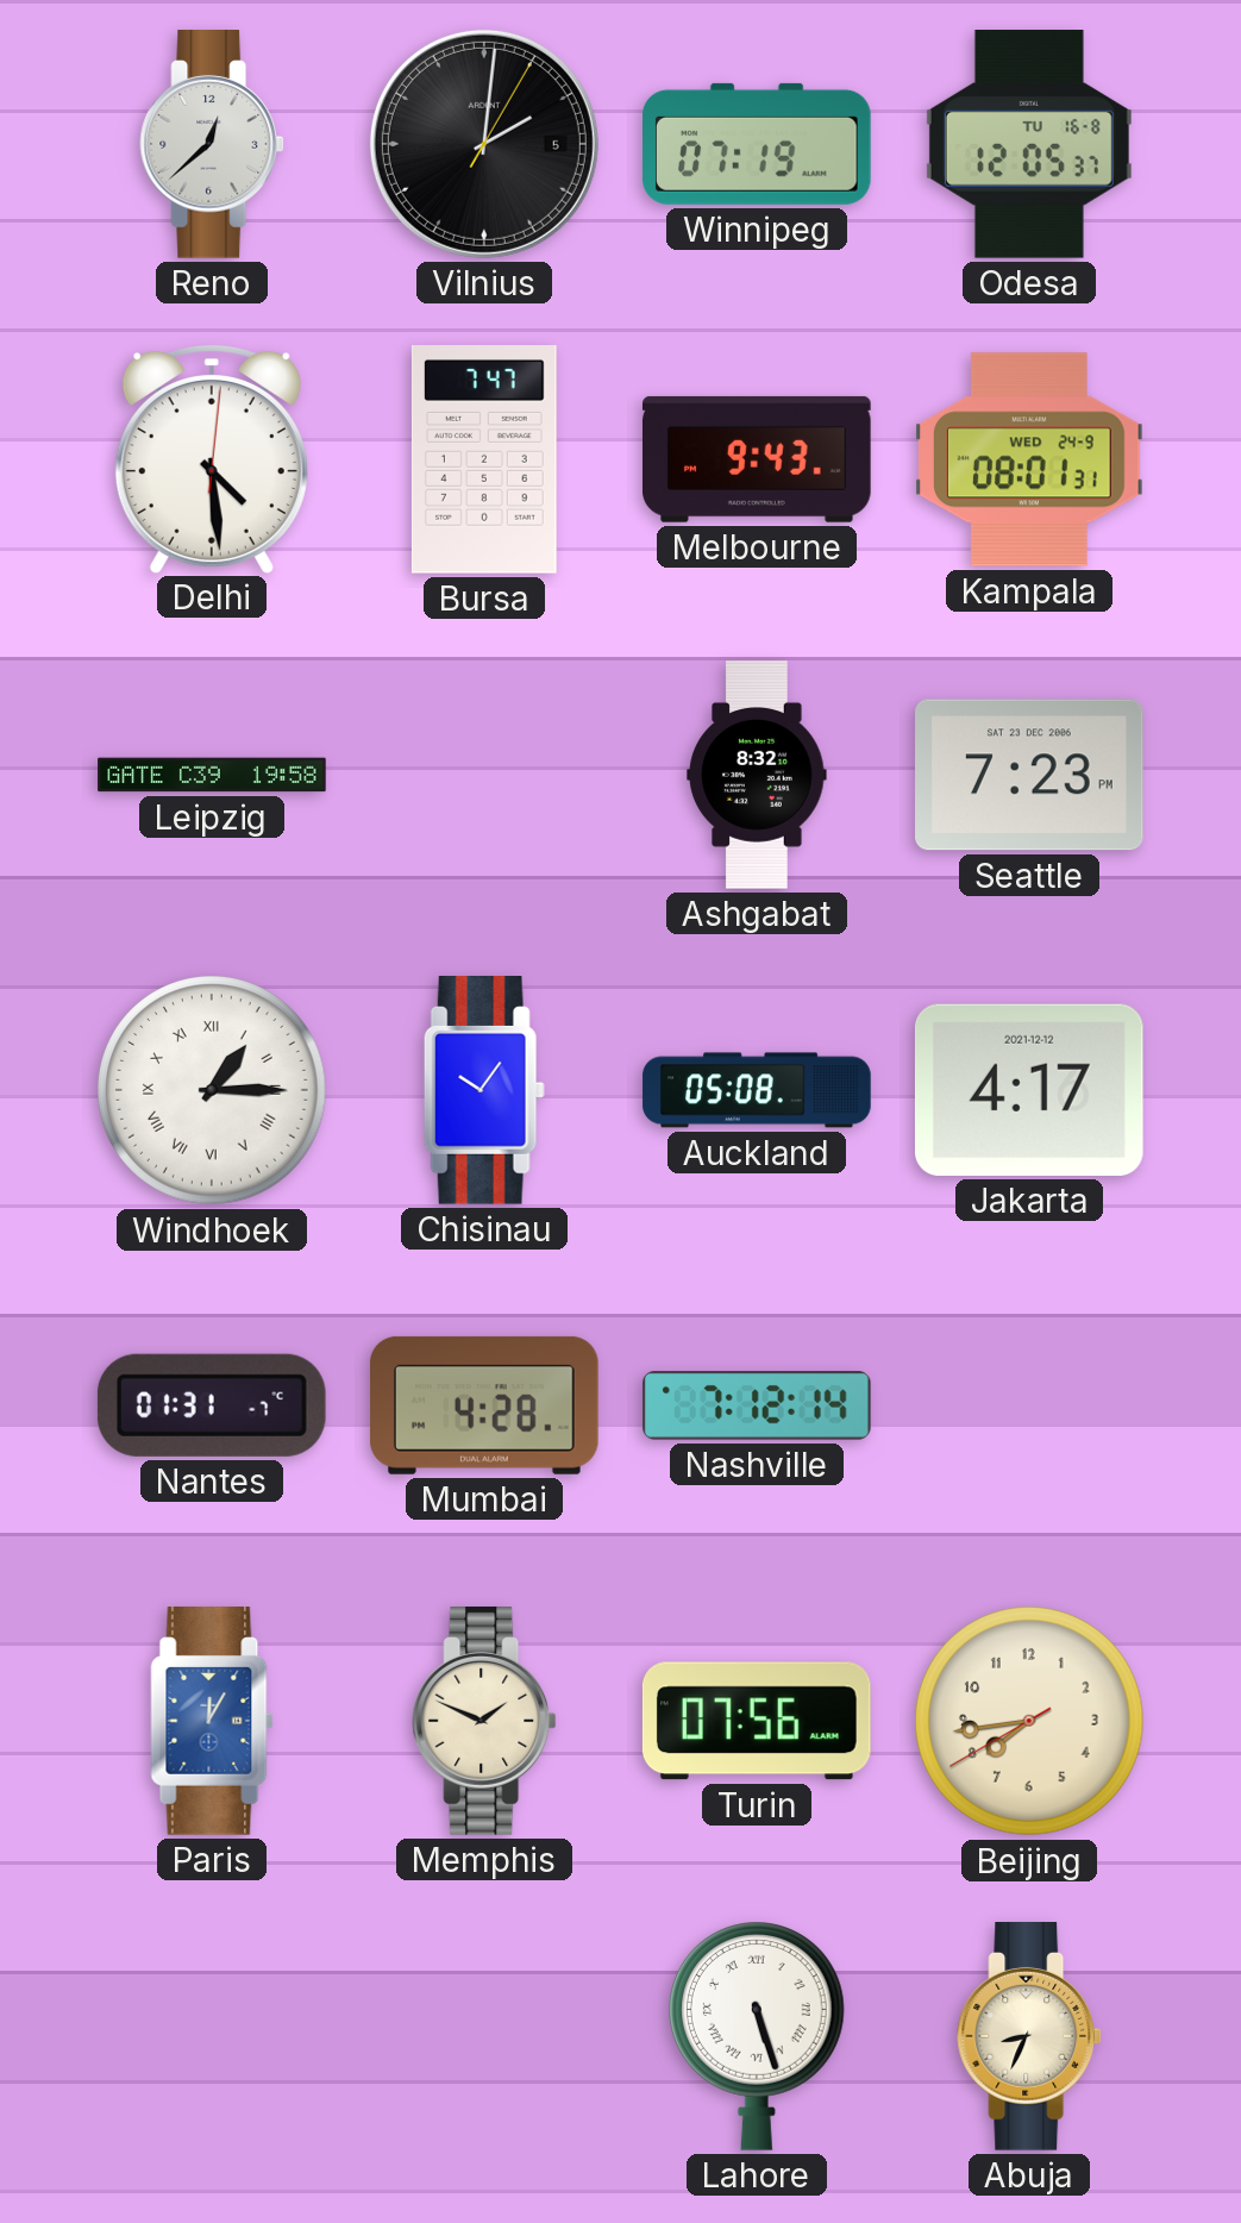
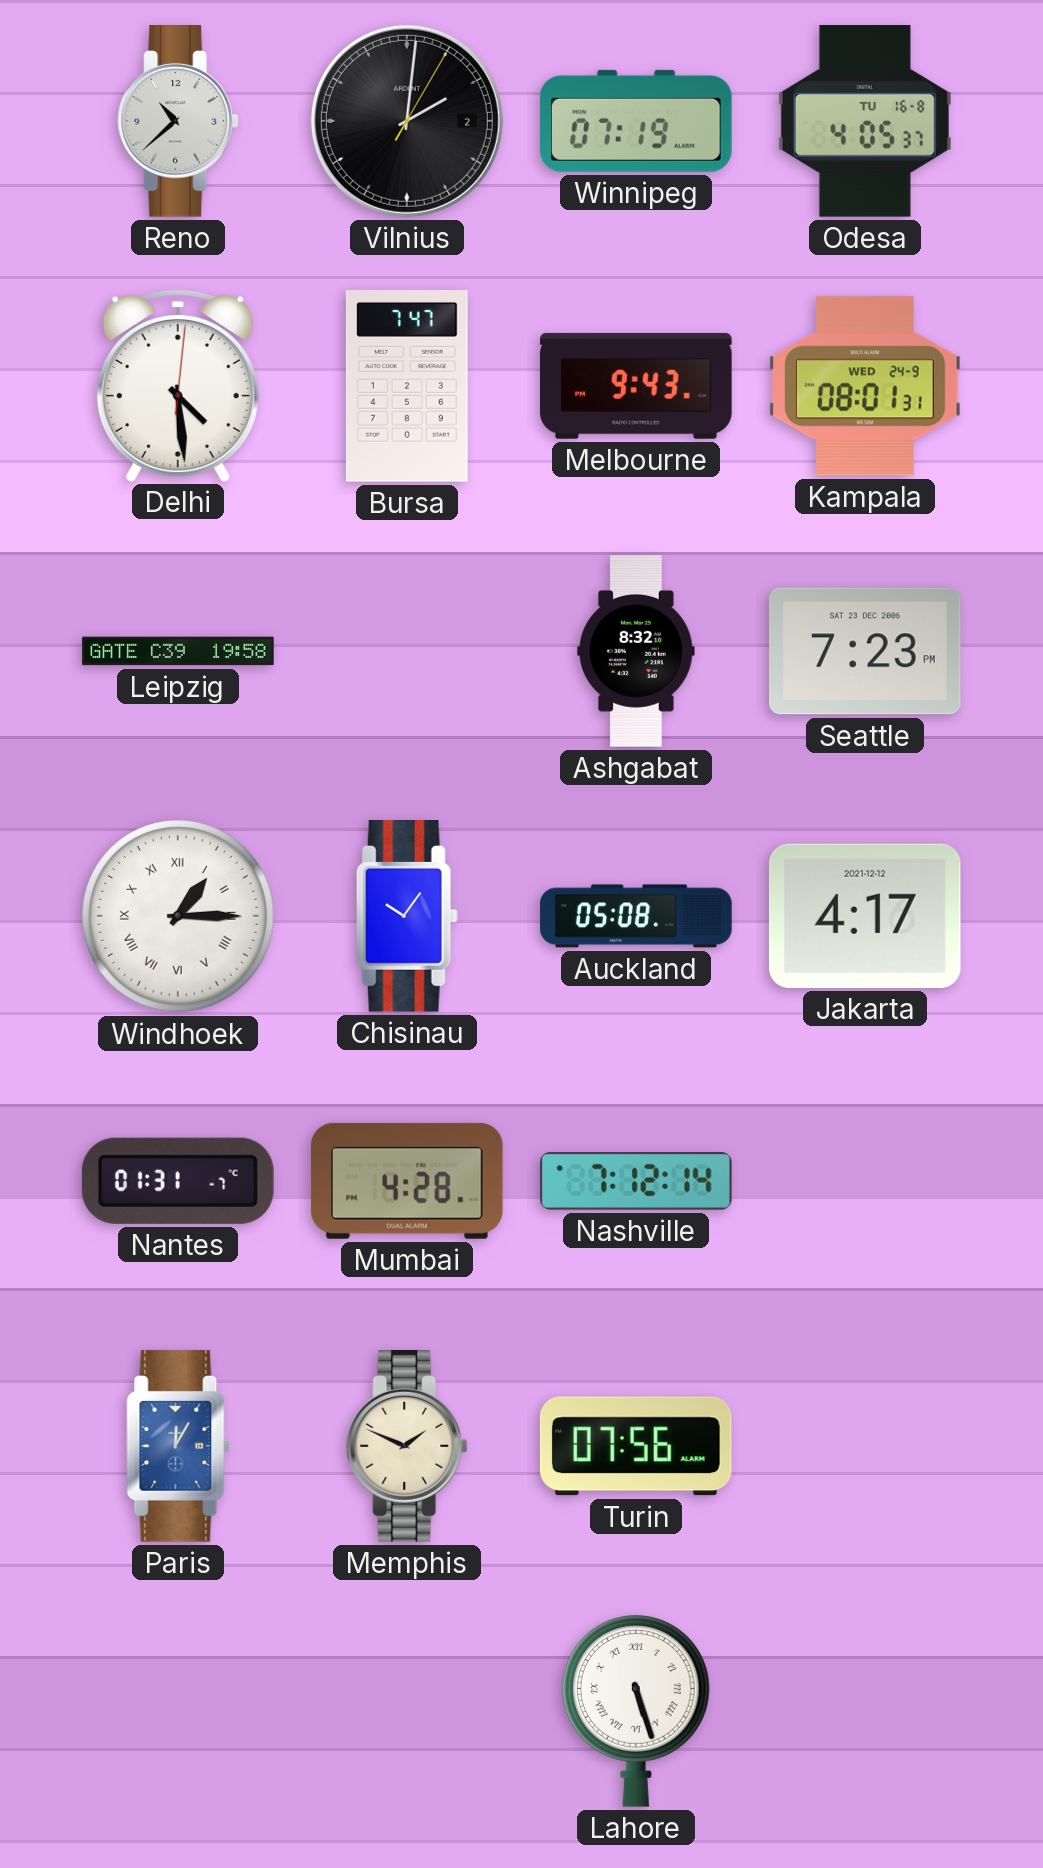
Reno: 12:38 -> 10:38
Vilnius date: 5 -> 2
Odesa: 12:05 -> 4:05
Beijing: 7:43 -> none
Abuja: 8:34 -> none
